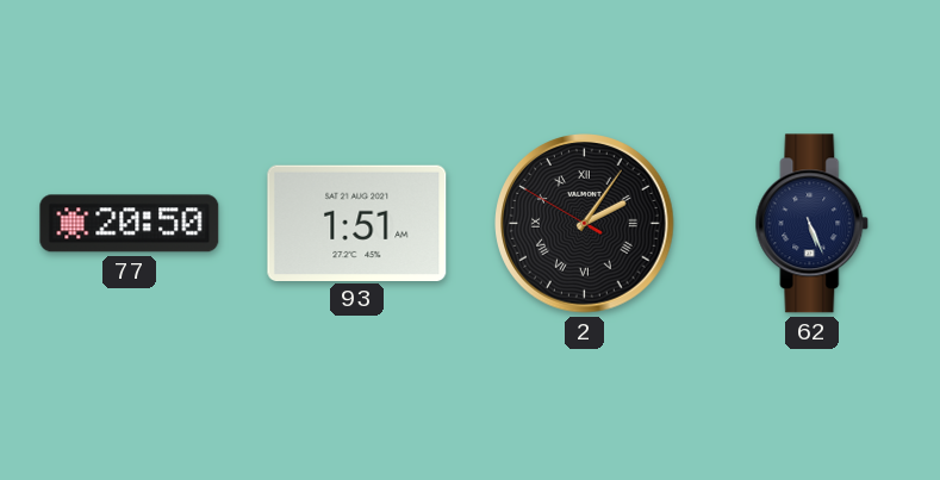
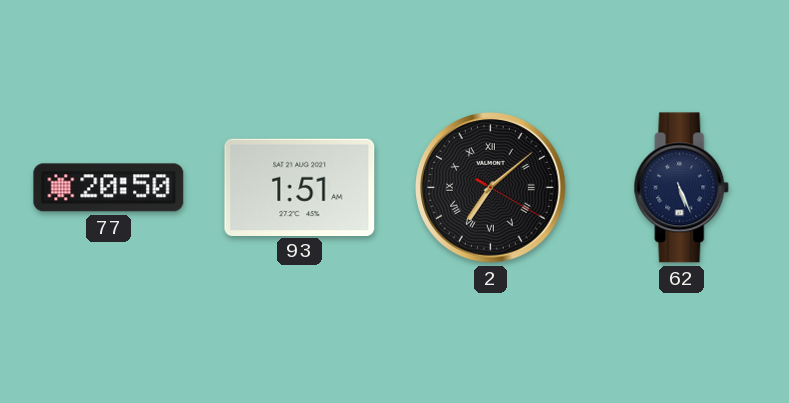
2: 2:05 -> 7:08
